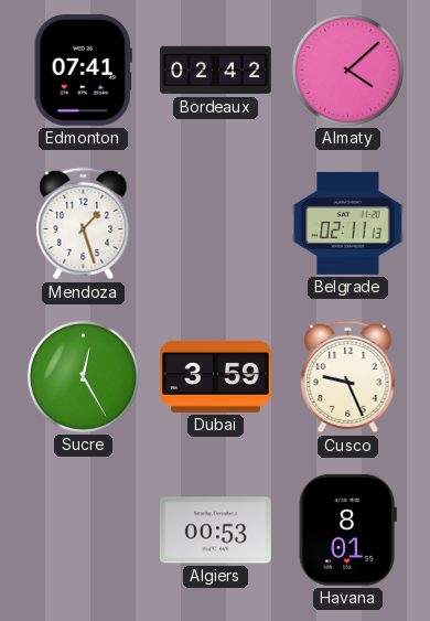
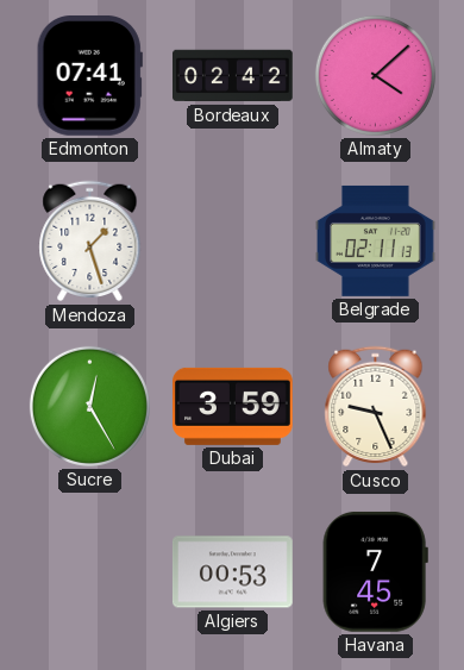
Havana: 8:01 -> 7:45
